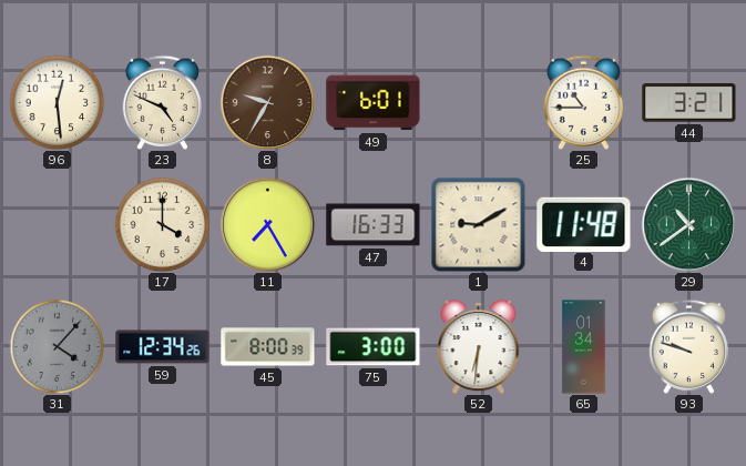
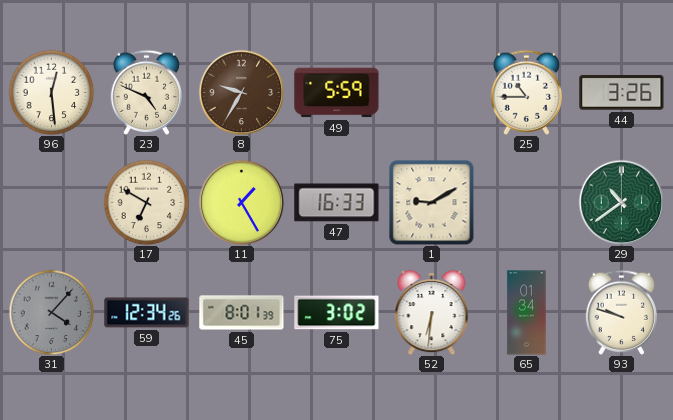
49: 6:01 -> 5:59
44: 3:21 -> 3:26
17: 4:00 -> 6:50
11: 7:25 -> 1:25
4: 11:48 -> none
45: 8:00 -> 8:01
75: 3:00 -> 3:02
